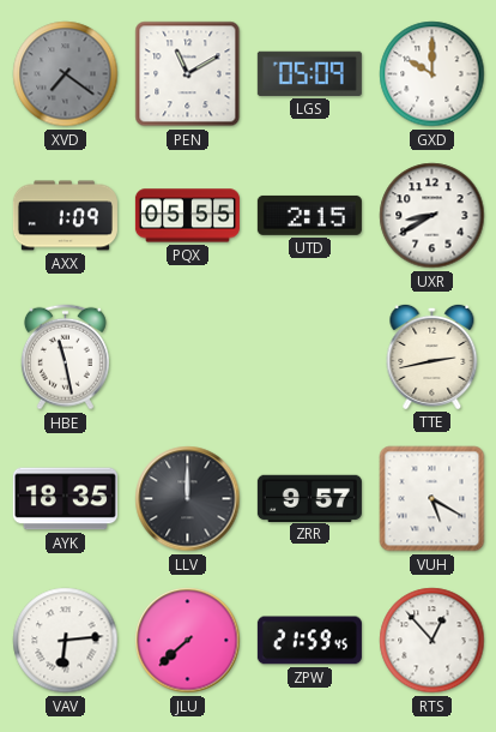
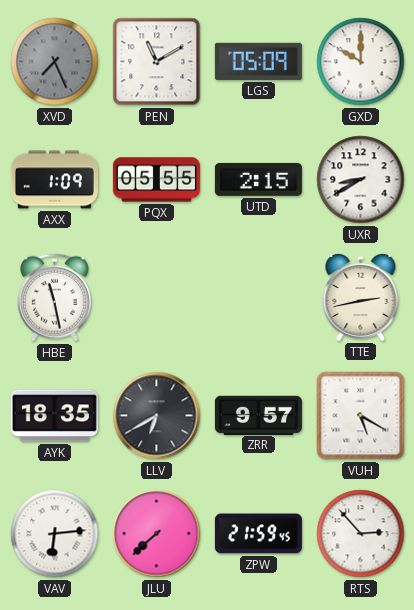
XVD: 7:21 -> 7:26
LLV: 12:00 -> 6:40
RTS: 12:53 -> 2:53
